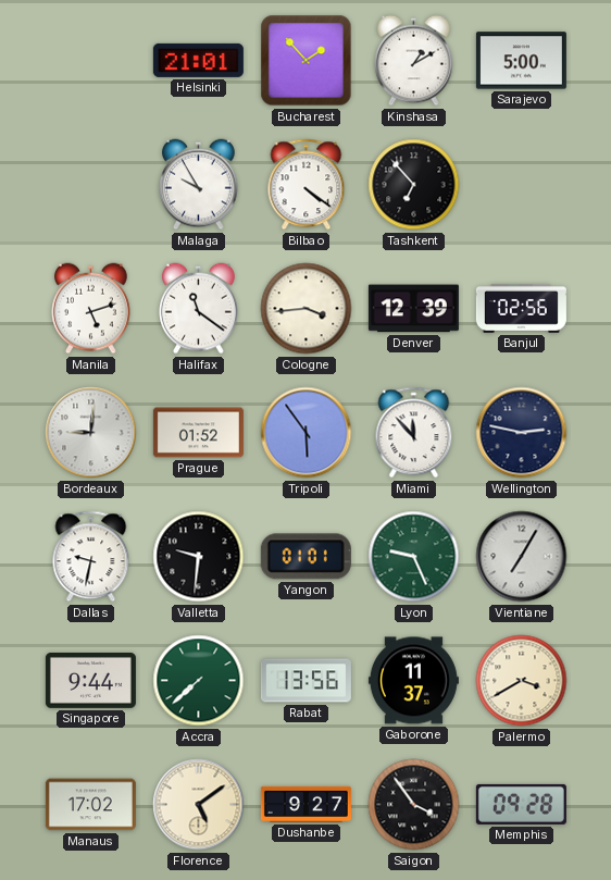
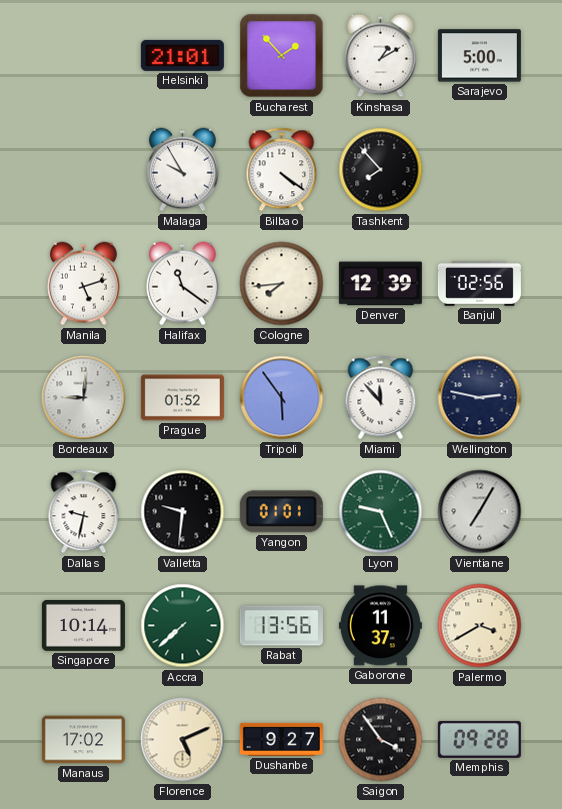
Tashkent: 6:53 -> 7:53
Cologne: 3:44 -> 7:44
Singapore: 9:44 -> 10:14
Florence: 5:09 -> 5:11
